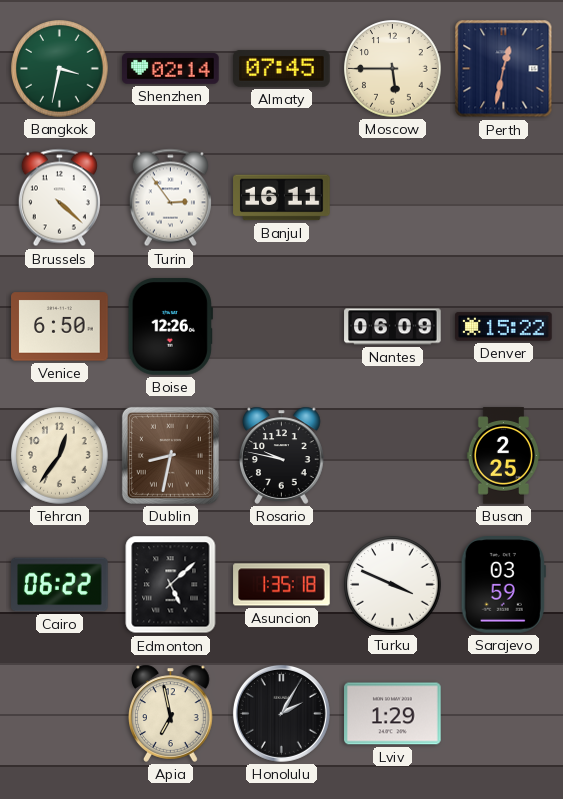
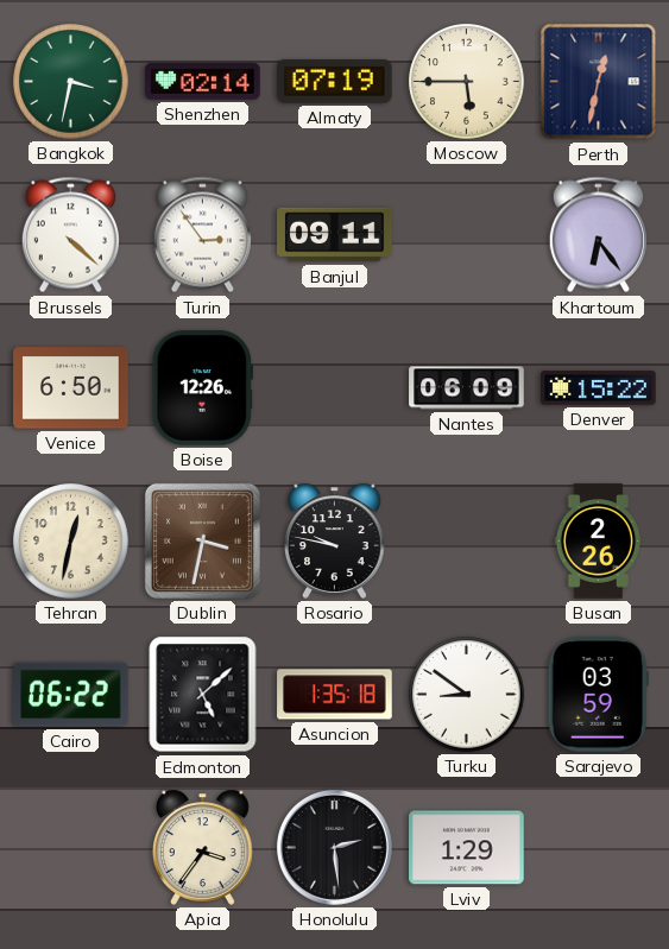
Almaty: 07:45 -> 07:19
Banjul: 16:11 -> 09:11
Khartoum: none -> 6:24
Tehran: 12:36 -> 12:32
Dublin: 8:32 -> 3:32
Busan: 2:25 -> 2:26
Turku: 3:49 -> 8:51
Apia: 6:58 -> 3:36
Honolulu: 2:05 -> 2:29
